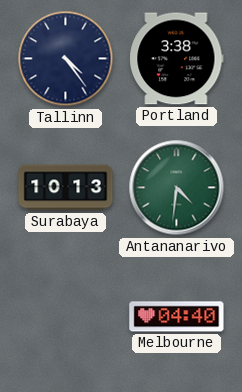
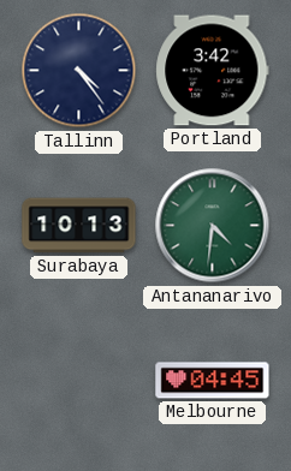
Portland: 3:38 -> 3:42
Melbourne: 04:40 -> 04:45
